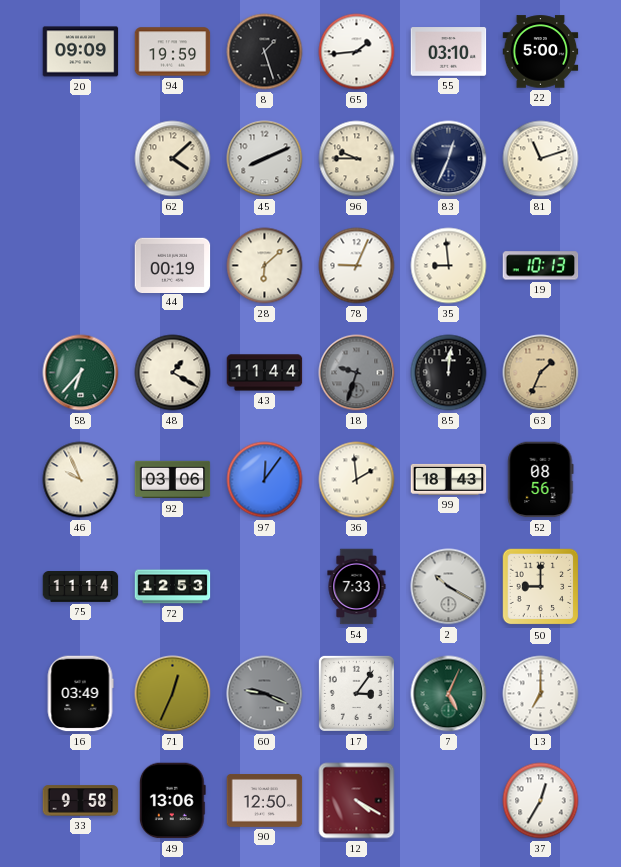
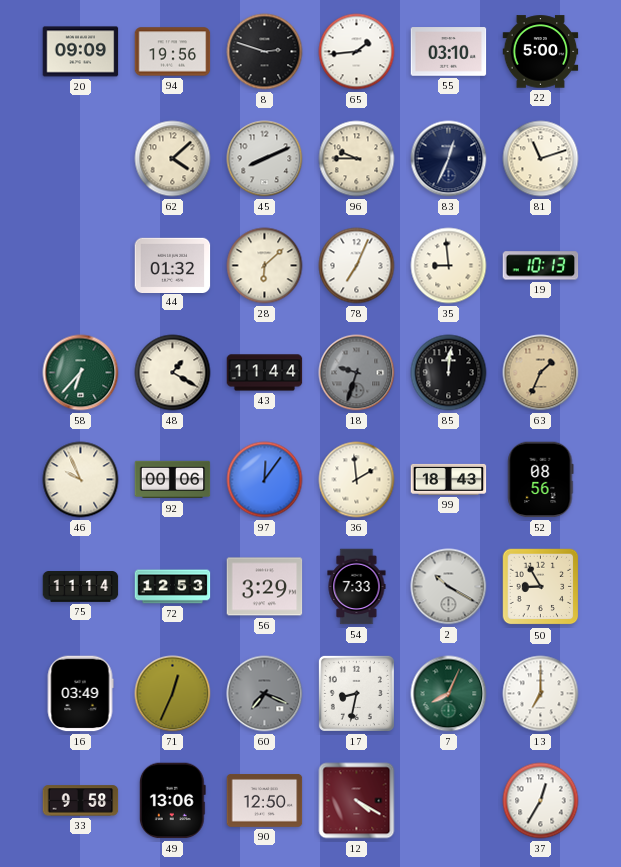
94: 19:59 -> 19:56
8: 1:27 -> 2:48
44: 00:19 -> 01:32
78: 9:04 -> 7:04
92: 03:06 -> 00:06
56: none -> 3:29
50: 9:00 -> 8:55
60: 9:19 -> 7:19
17: 3:06 -> 8:32
7: 5:04 -> 8:04
